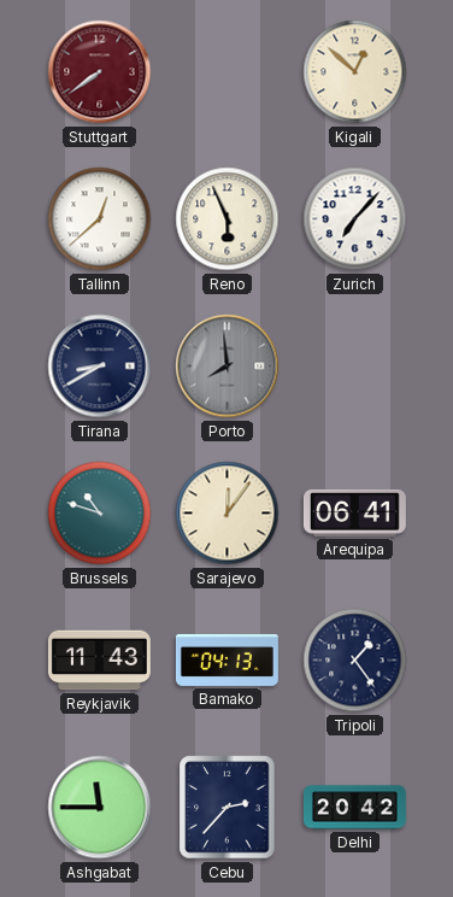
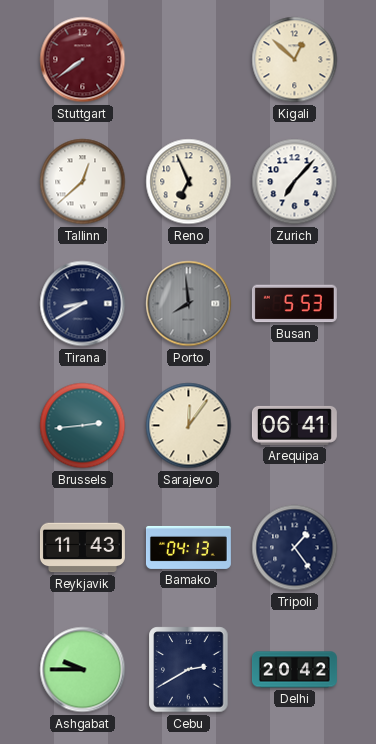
Reno: 5:56 -> 6:56
Busan: none -> 5:53
Brussels: 10:48 -> 2:44
Ashgabat: 11:45 -> 9:45
Cebu: 2:37 -> 2:40
